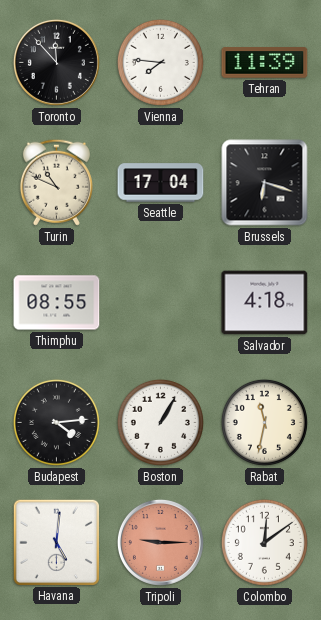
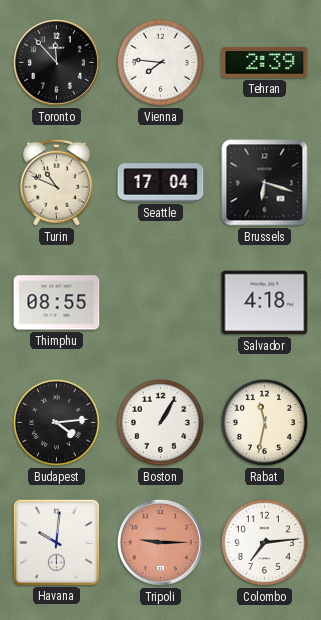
Tehran: 11:39 -> 2:39
Havana: 5:01 -> 10:01
Colombo: 12:09 -> 7:14
